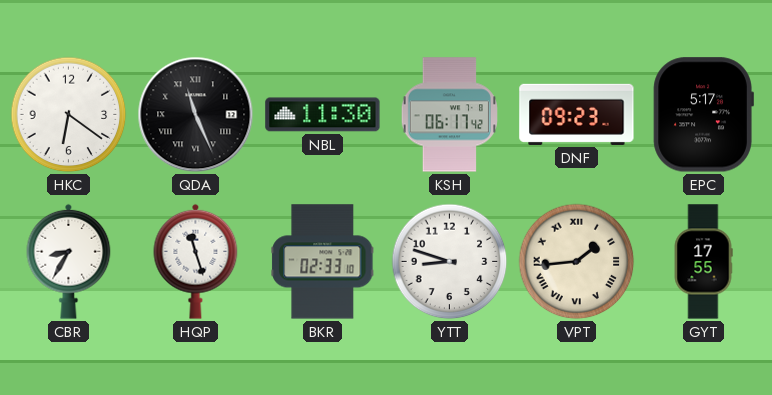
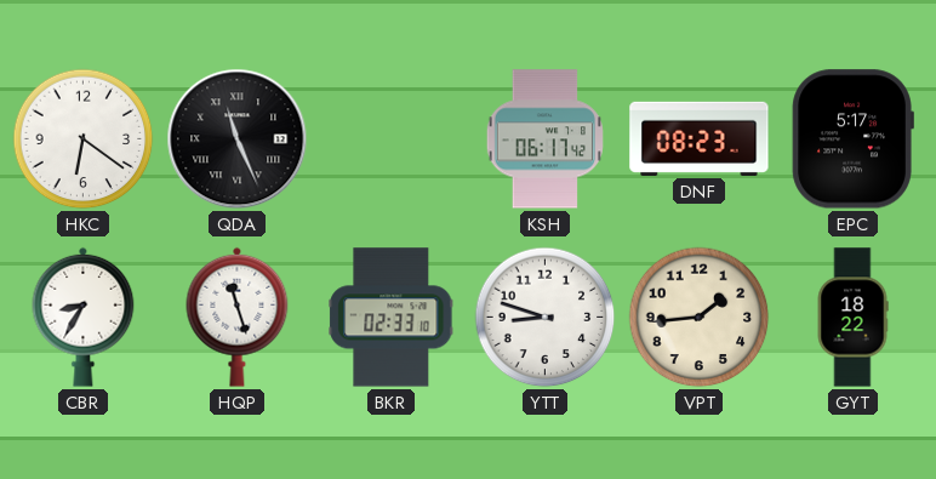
NBL: 11:30 -> none
DNF: 09:23 -> 08:23
VPT numerals: Roman -> Arabic
GYT: 17:55 -> 18:22
